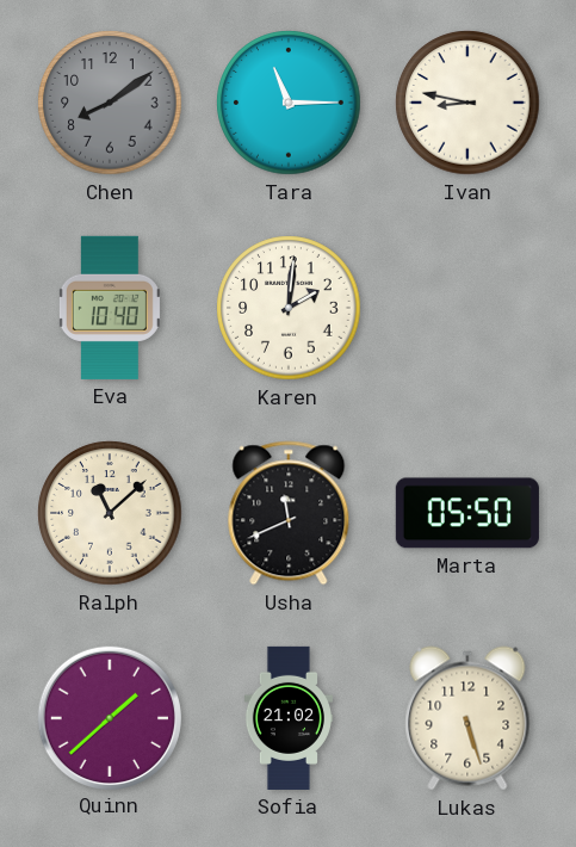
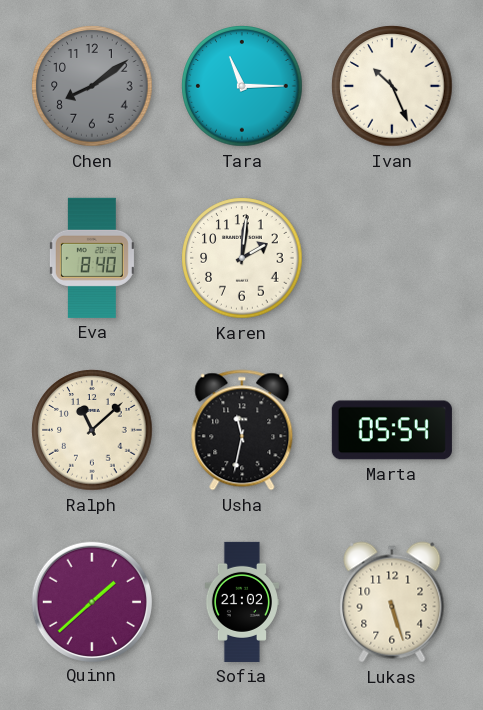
Ivan: 8:47 -> 10:26
Eva: 10:40 -> 8:40
Usha: 11:41 -> 11:32
Marta: 05:50 -> 05:54
